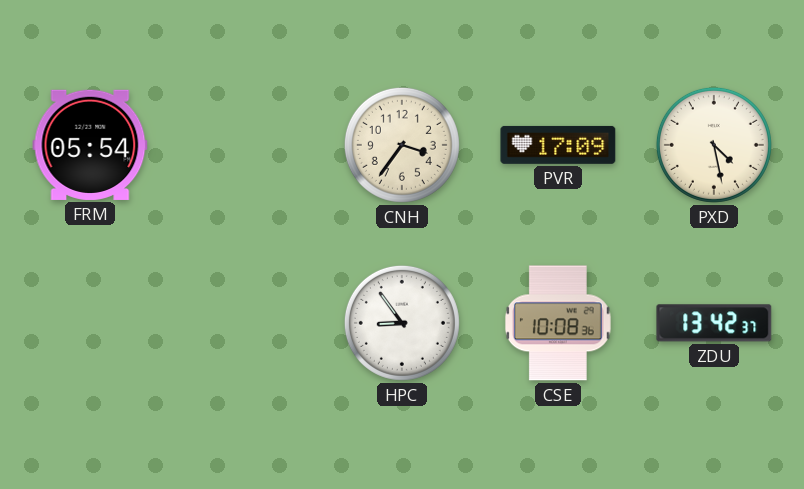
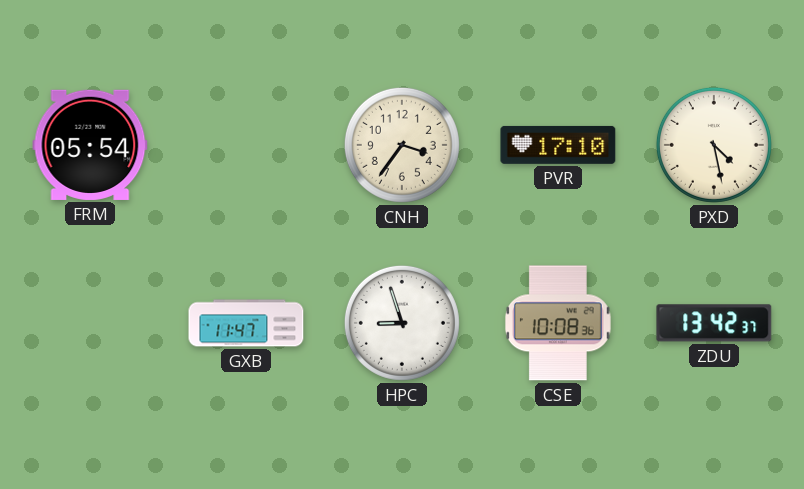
PVR: 17:09 -> 17:10
GXB: none -> 11:47
HPC: 8:54 -> 8:57
